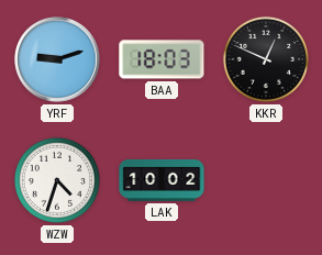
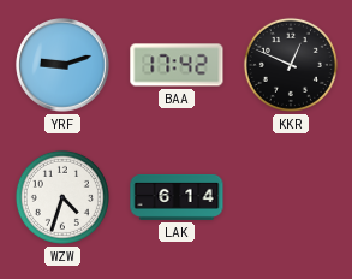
BAA: 18:03 -> 17:42
LAK: 10:02 -> 6:14
